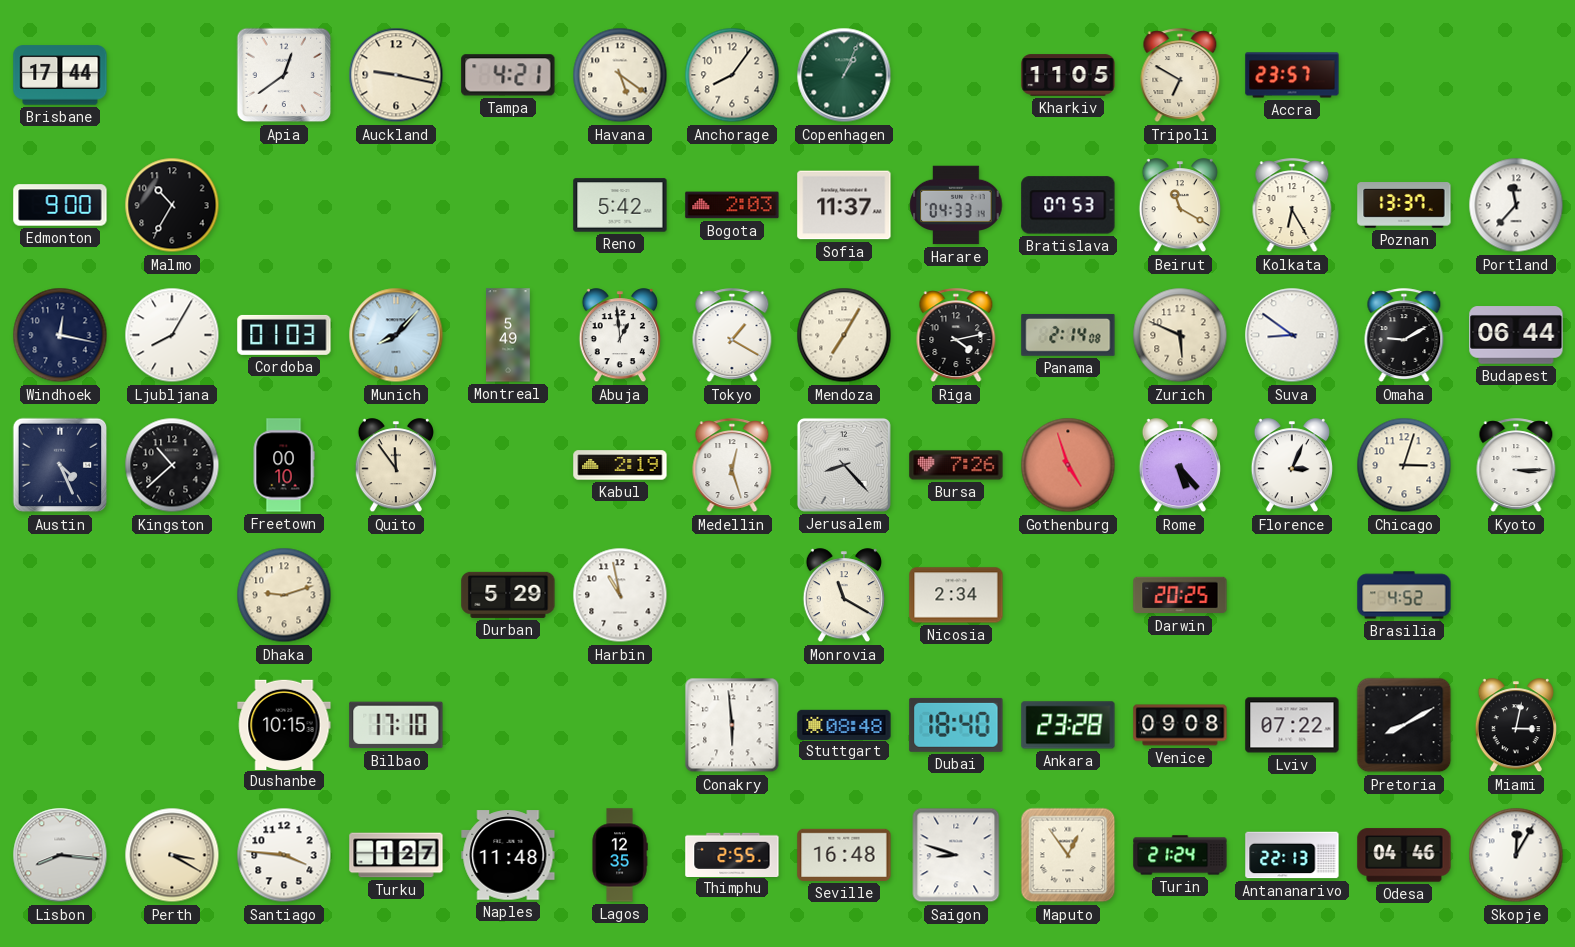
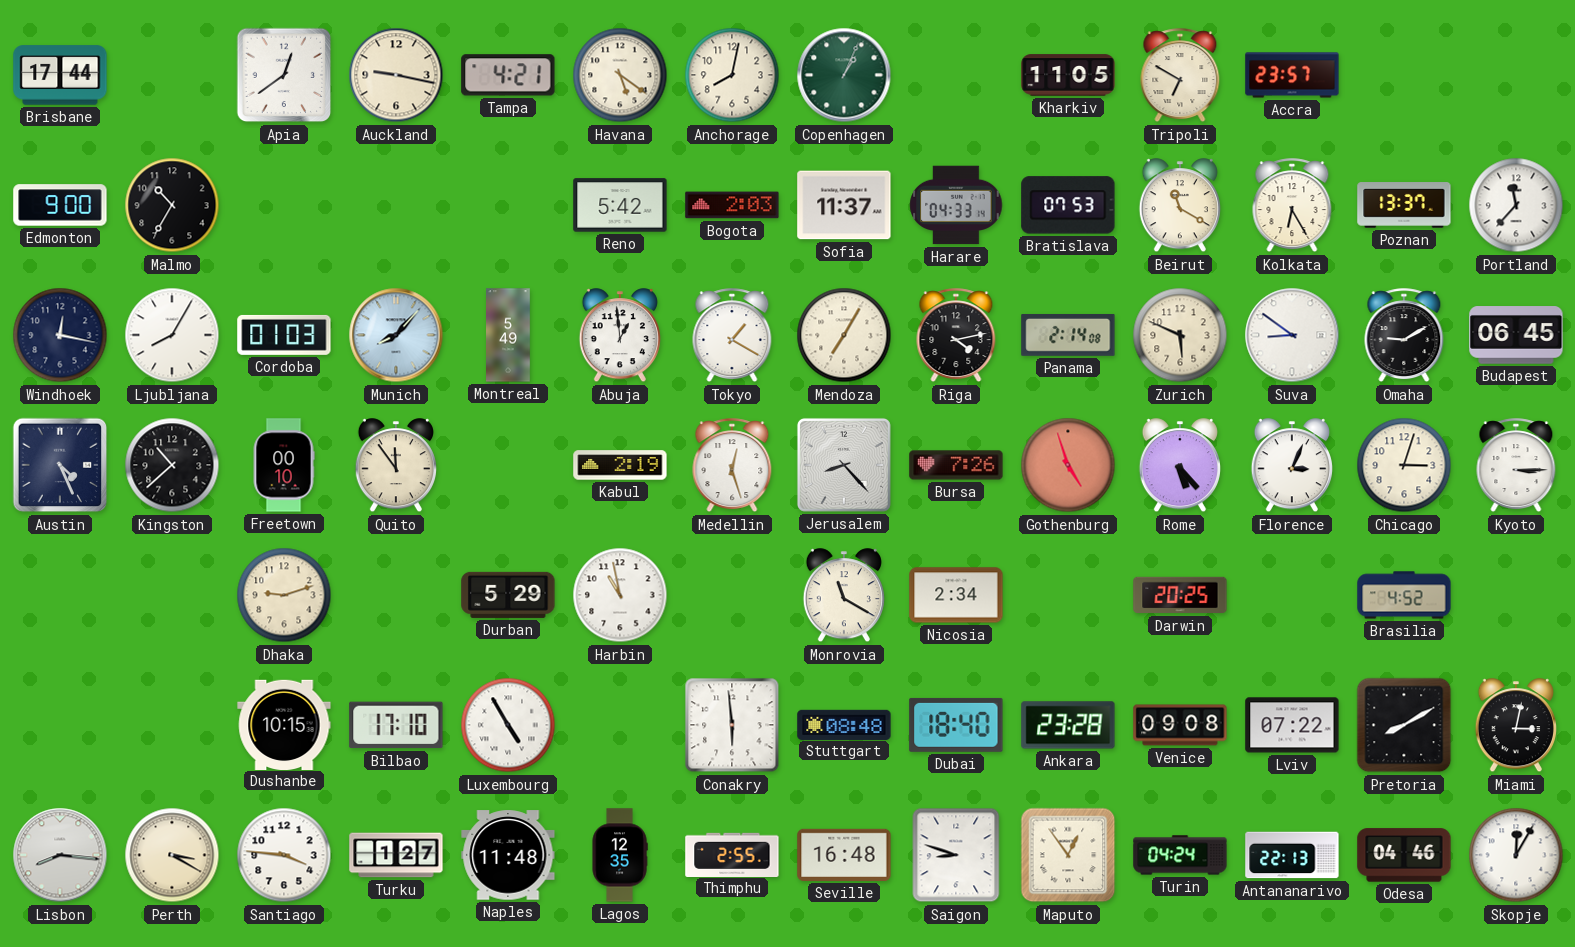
Anchorage: 8:06 -> 8:02
Budapest: 06:44 -> 06:45
Luxembourg: none -> 4:55
Turin: 21:24 -> 04:24
